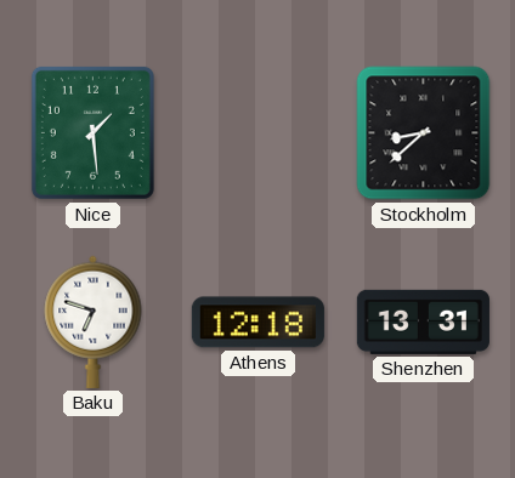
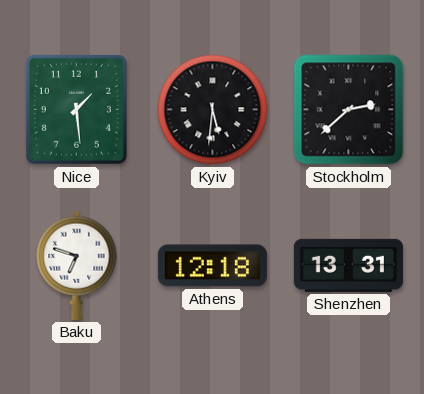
Kyiv: none -> 5:31
Stockholm: 8:38 -> 2:38
